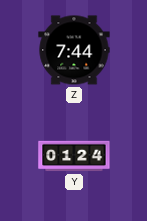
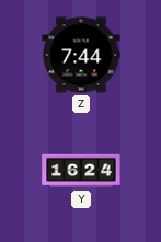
Y: 01:24 -> 16:24
